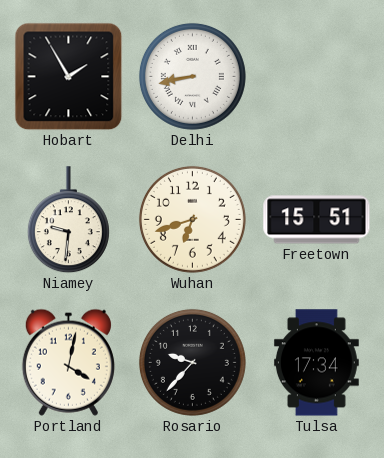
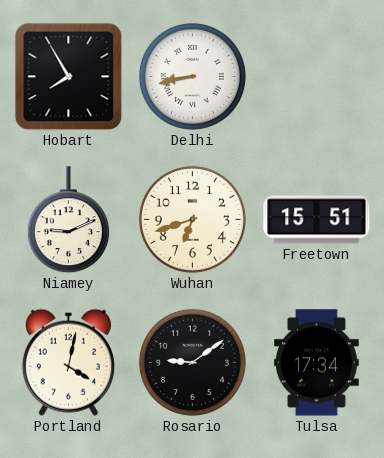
Hobart: 1:55 -> 7:55
Niamey: 9:31 -> 9:11
Rosario: 9:37 -> 9:09
